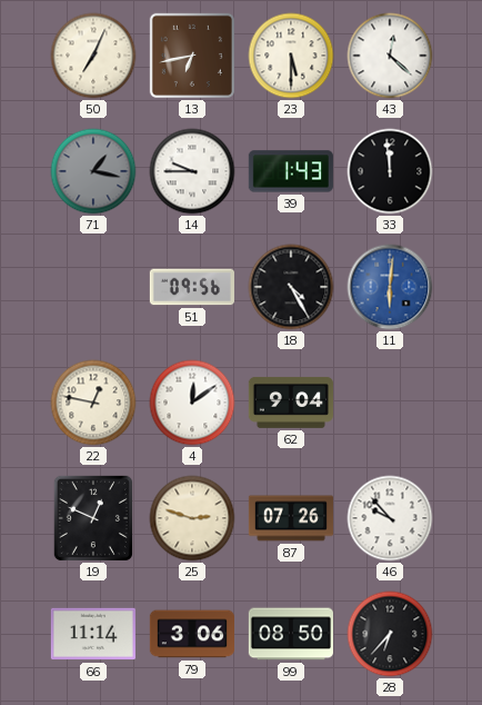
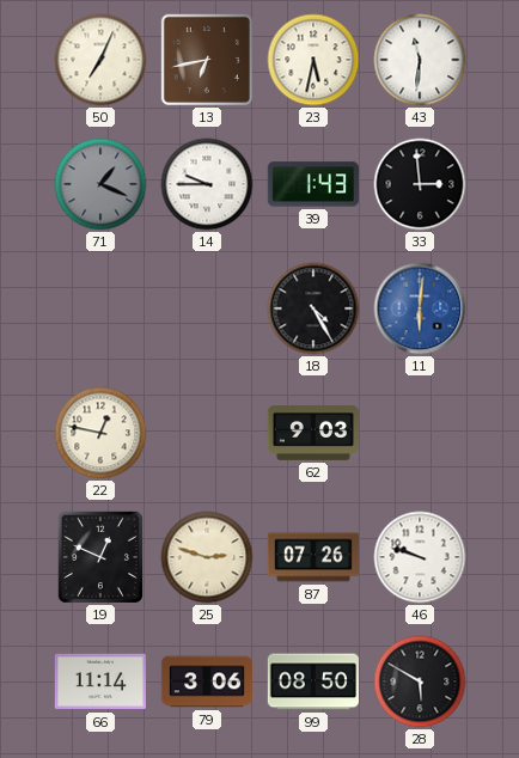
23: 5:30 -> 5:32
43: 12:22 -> 11:31
71: 1:17 -> 1:19
33: 11:59 -> 2:59
51: 09:56 -> none
4: 12:09 -> none
62: 9:04 -> 9:03
46: 9:53 -> 9:48
28: 6:37 -> 5:50
